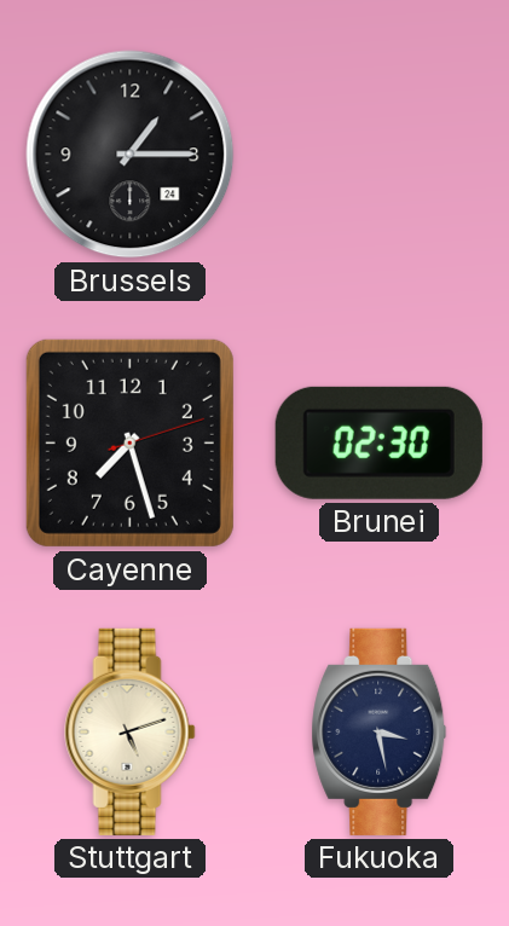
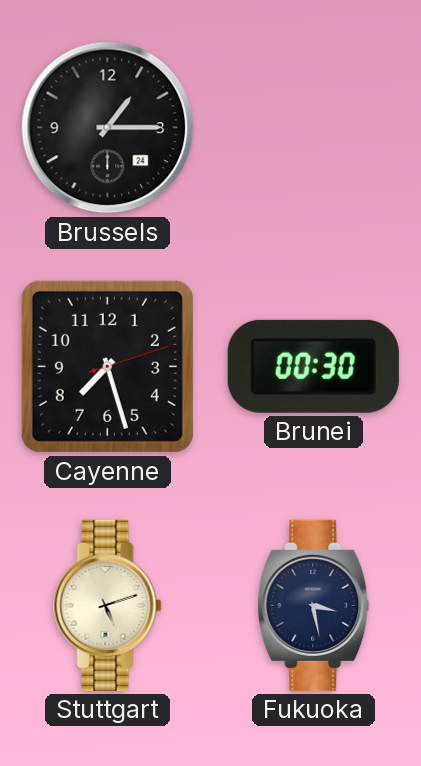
Brunei: 02:30 -> 00:30
